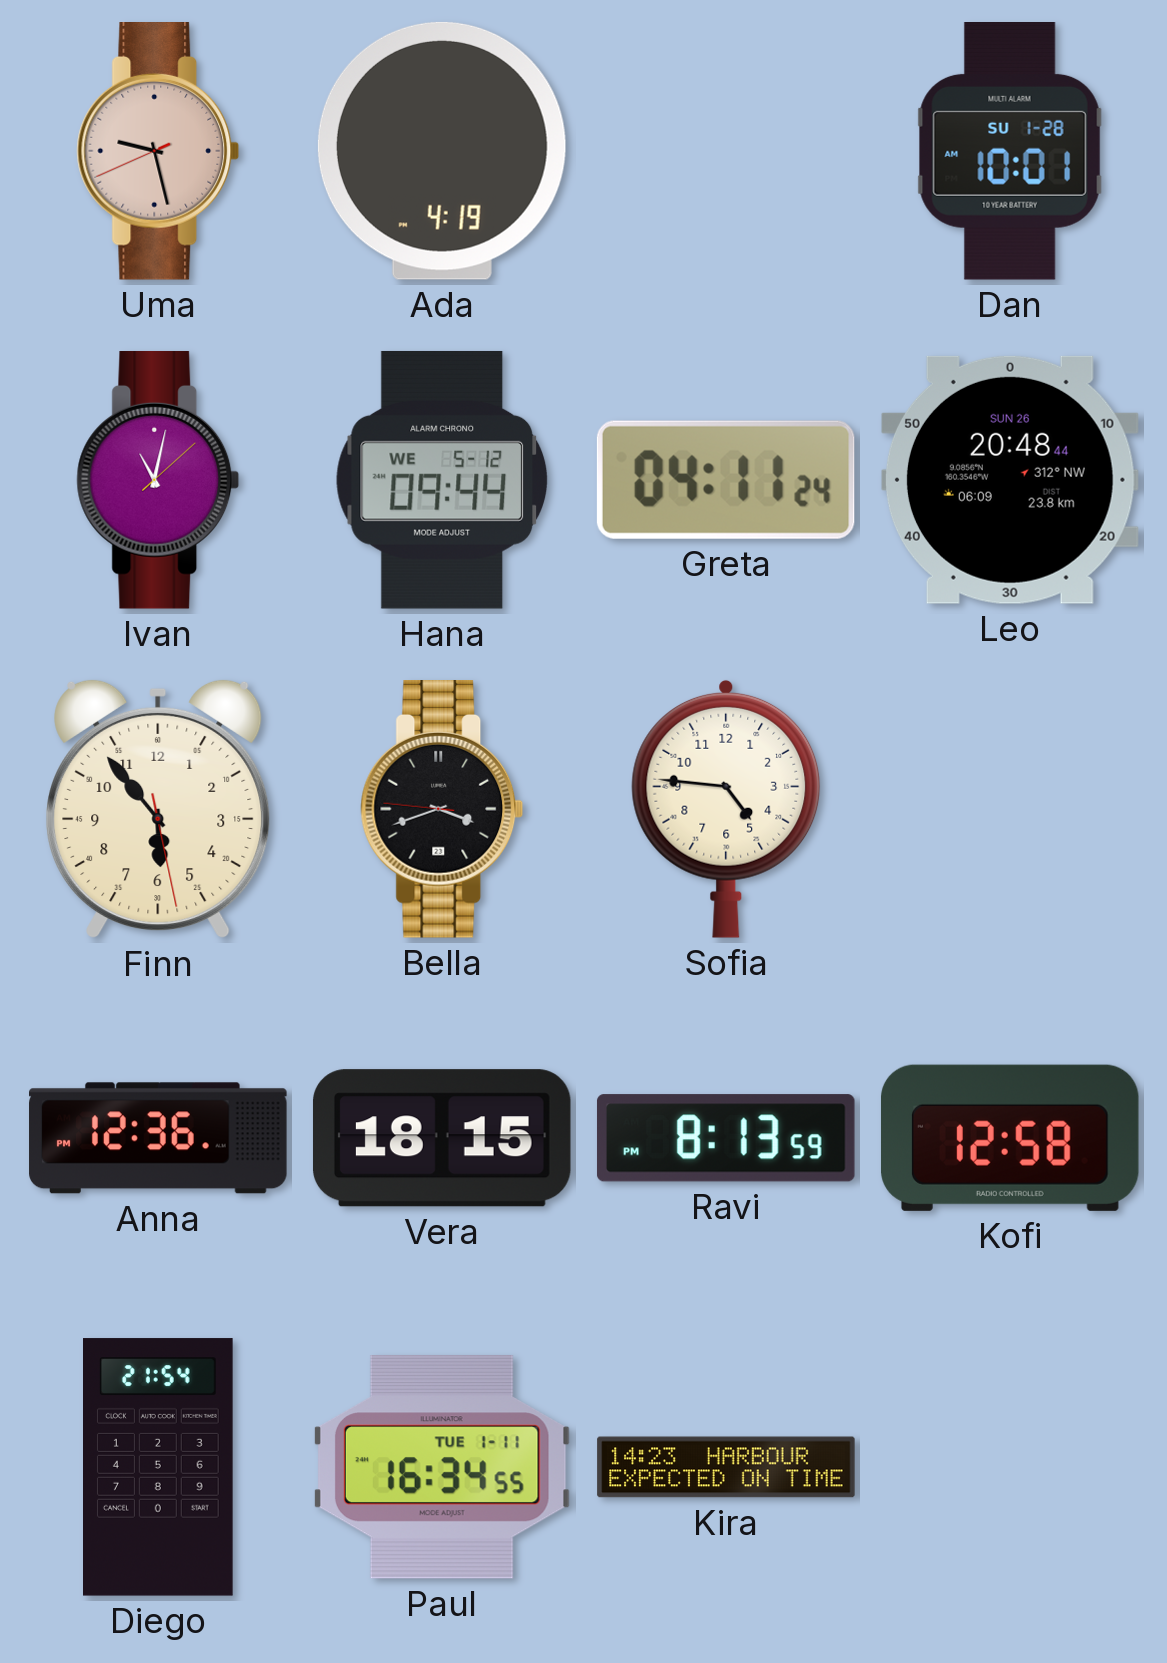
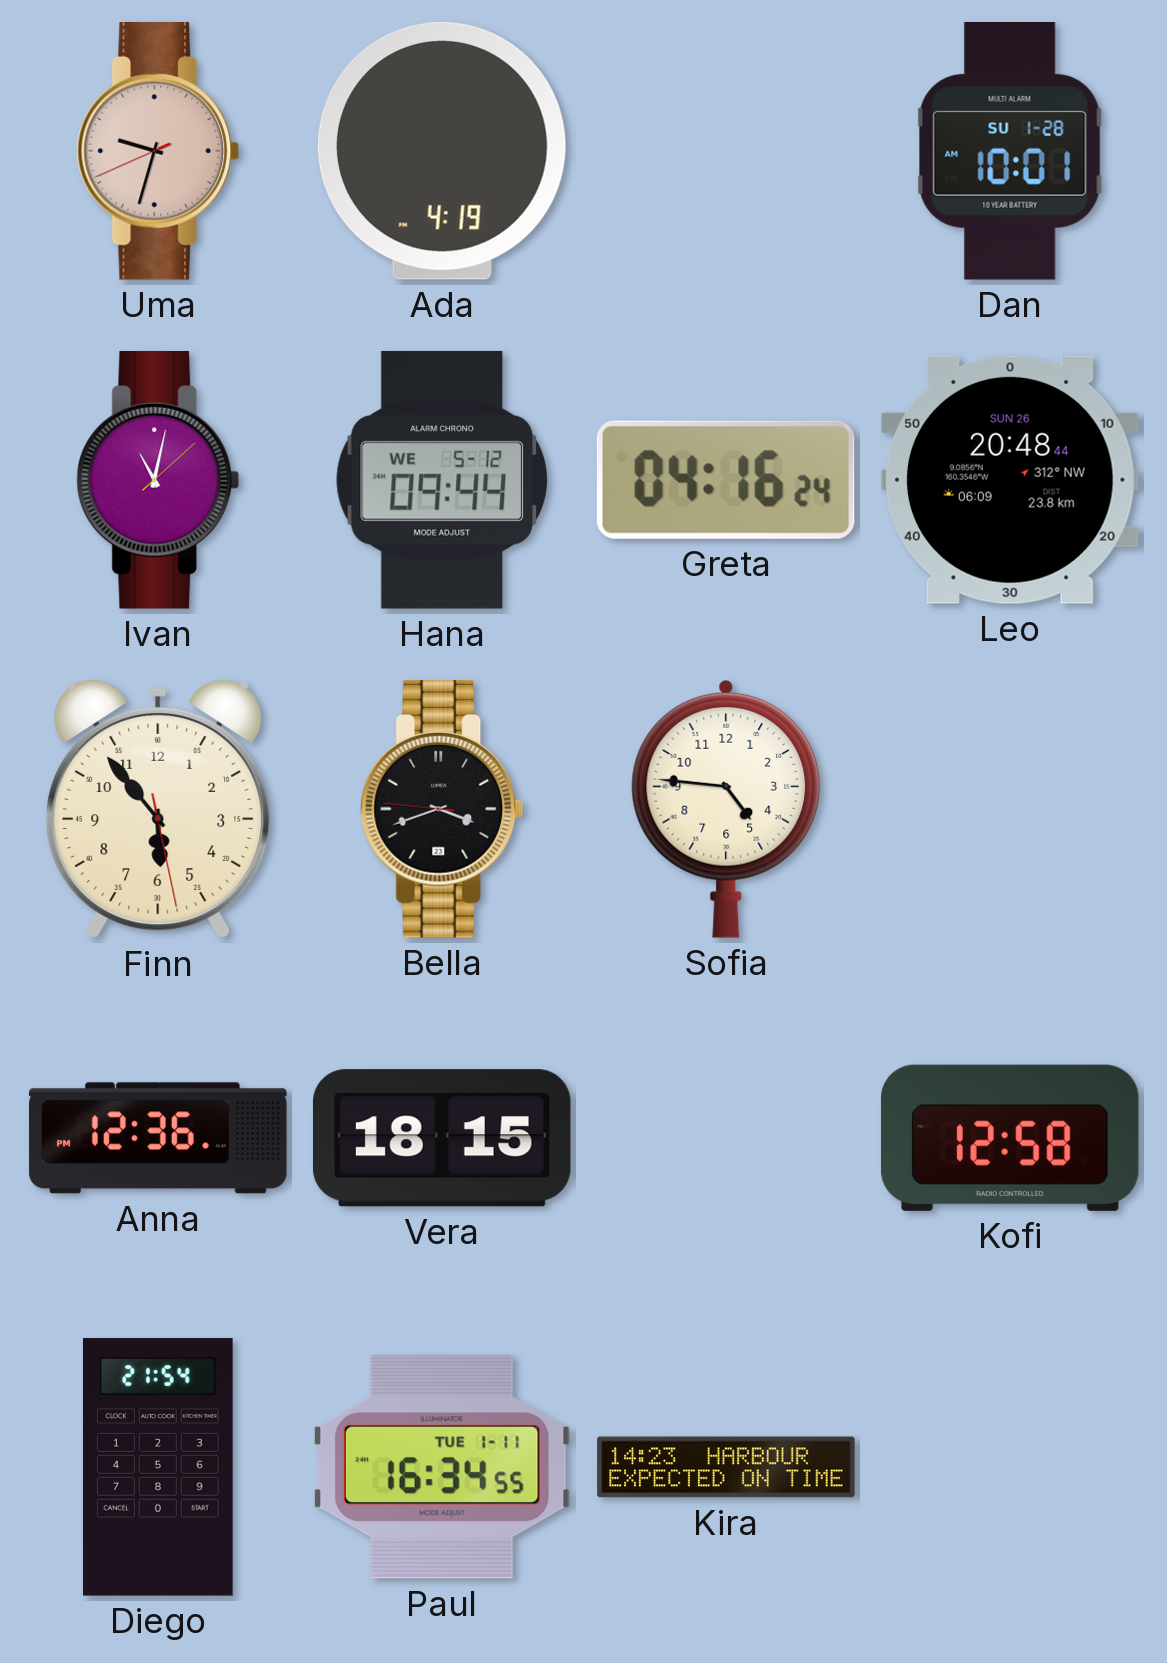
Uma: 9:27 -> 9:32
Greta: 04:11 -> 04:16
Ravi: 8:13 -> none
